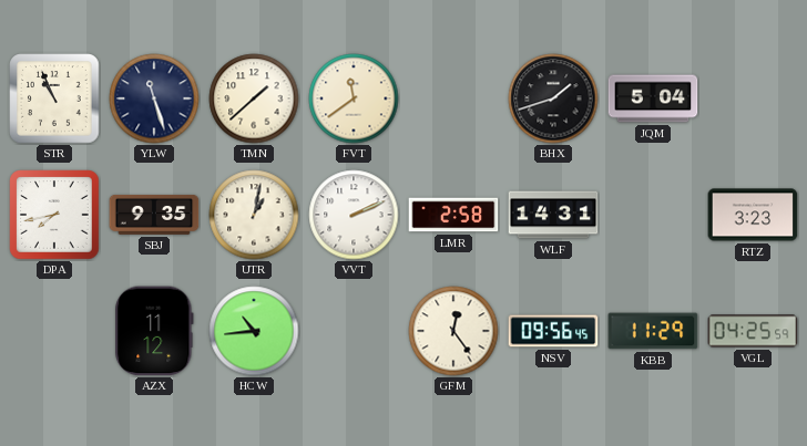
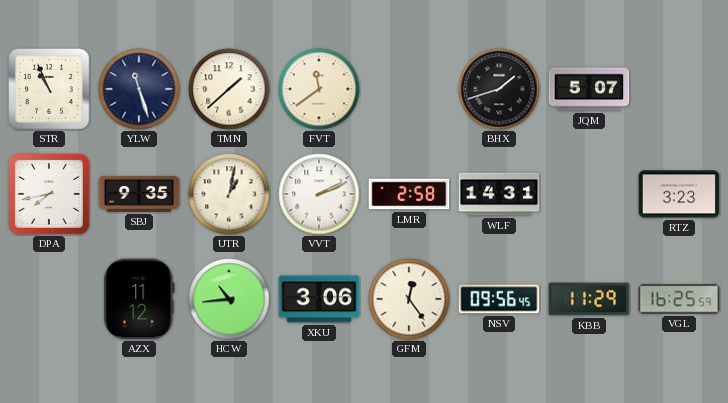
JQM: 5:04 -> 5:07
XKU: none -> 3:06
VGL: 04:25 -> 16:25
